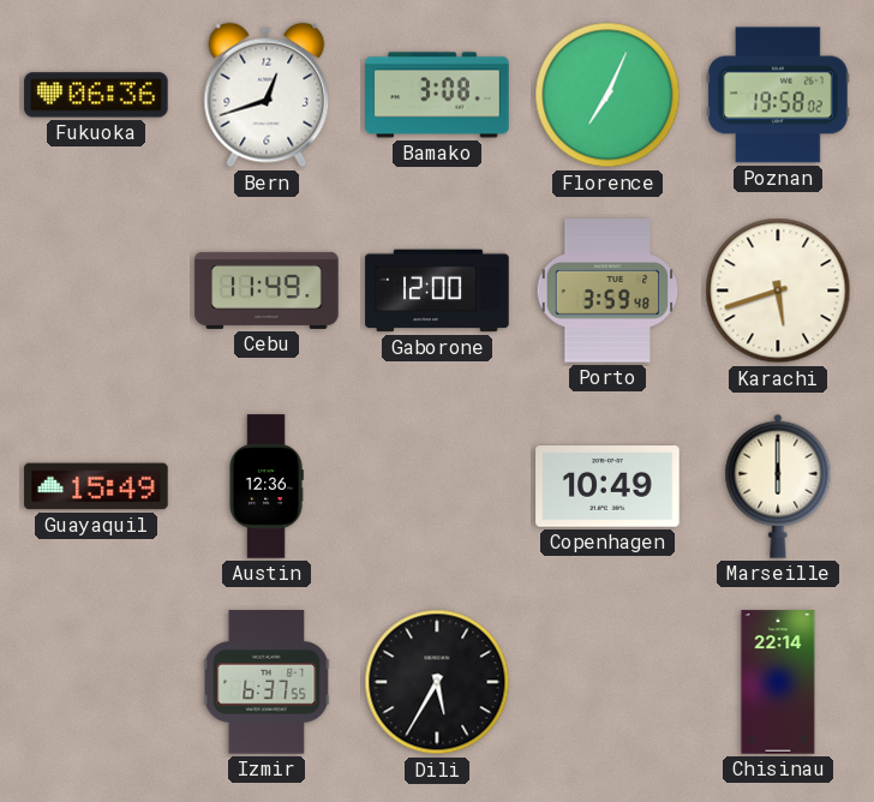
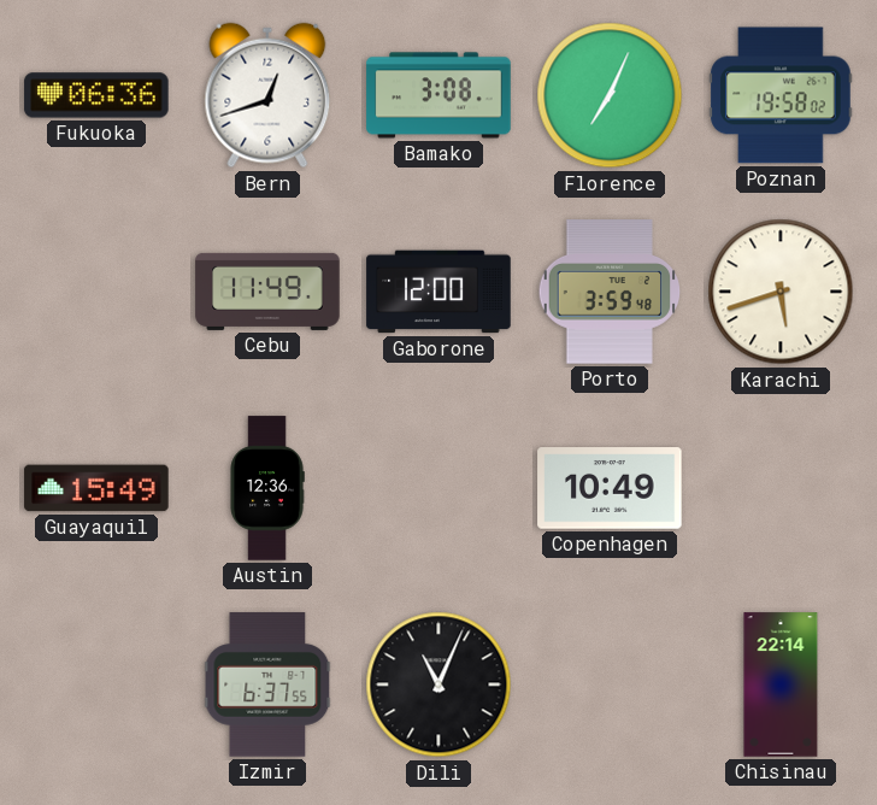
Marseille: 6:00 -> none
Dili: 5:35 -> 11:04
